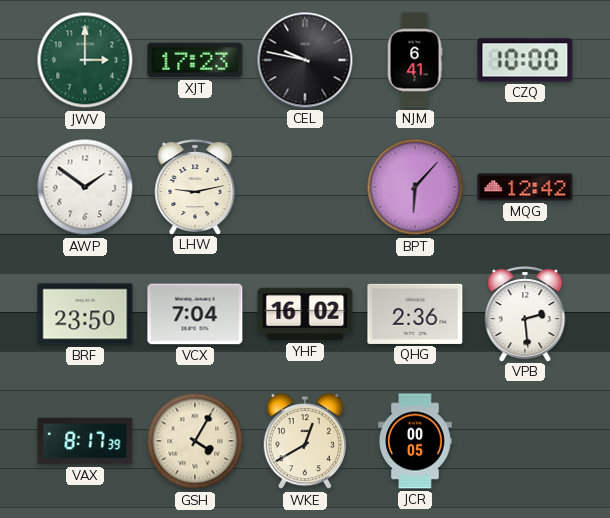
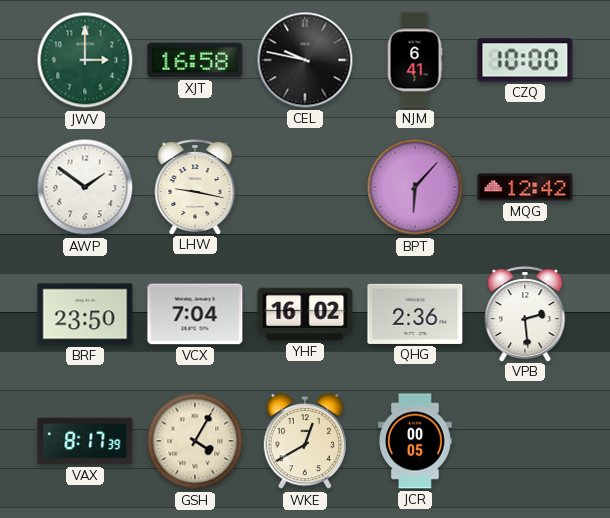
XJT: 17:23 -> 16:58
LHW: 9:13 -> 9:17
